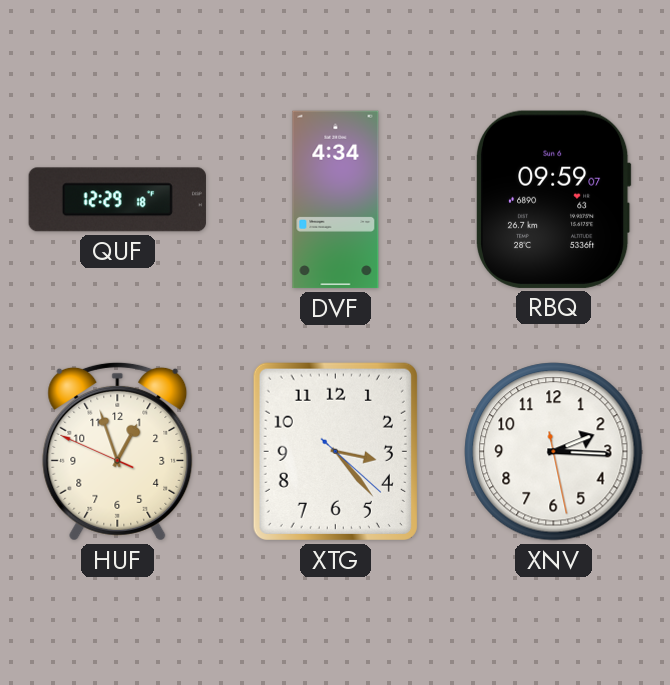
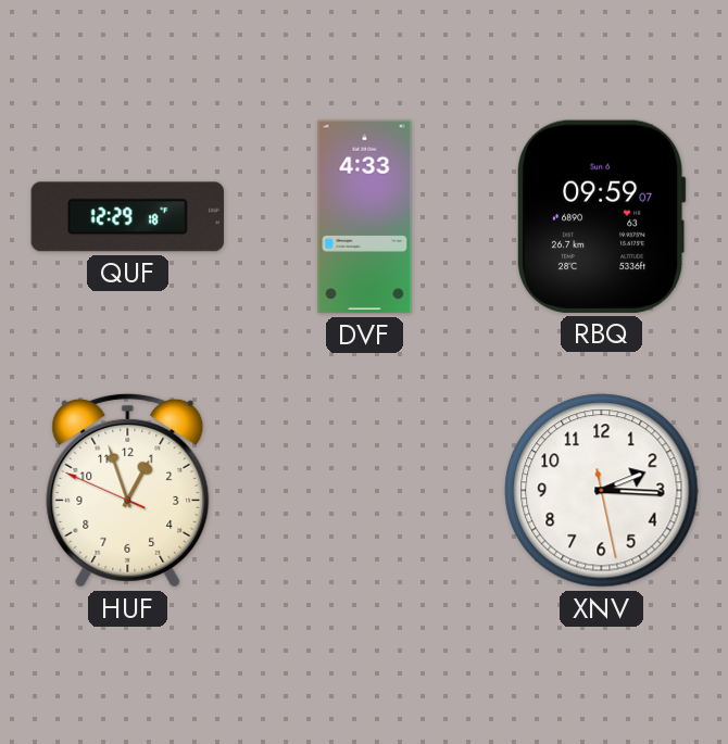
DVF: 4:34 -> 4:33
XTG: 3:23 -> none
